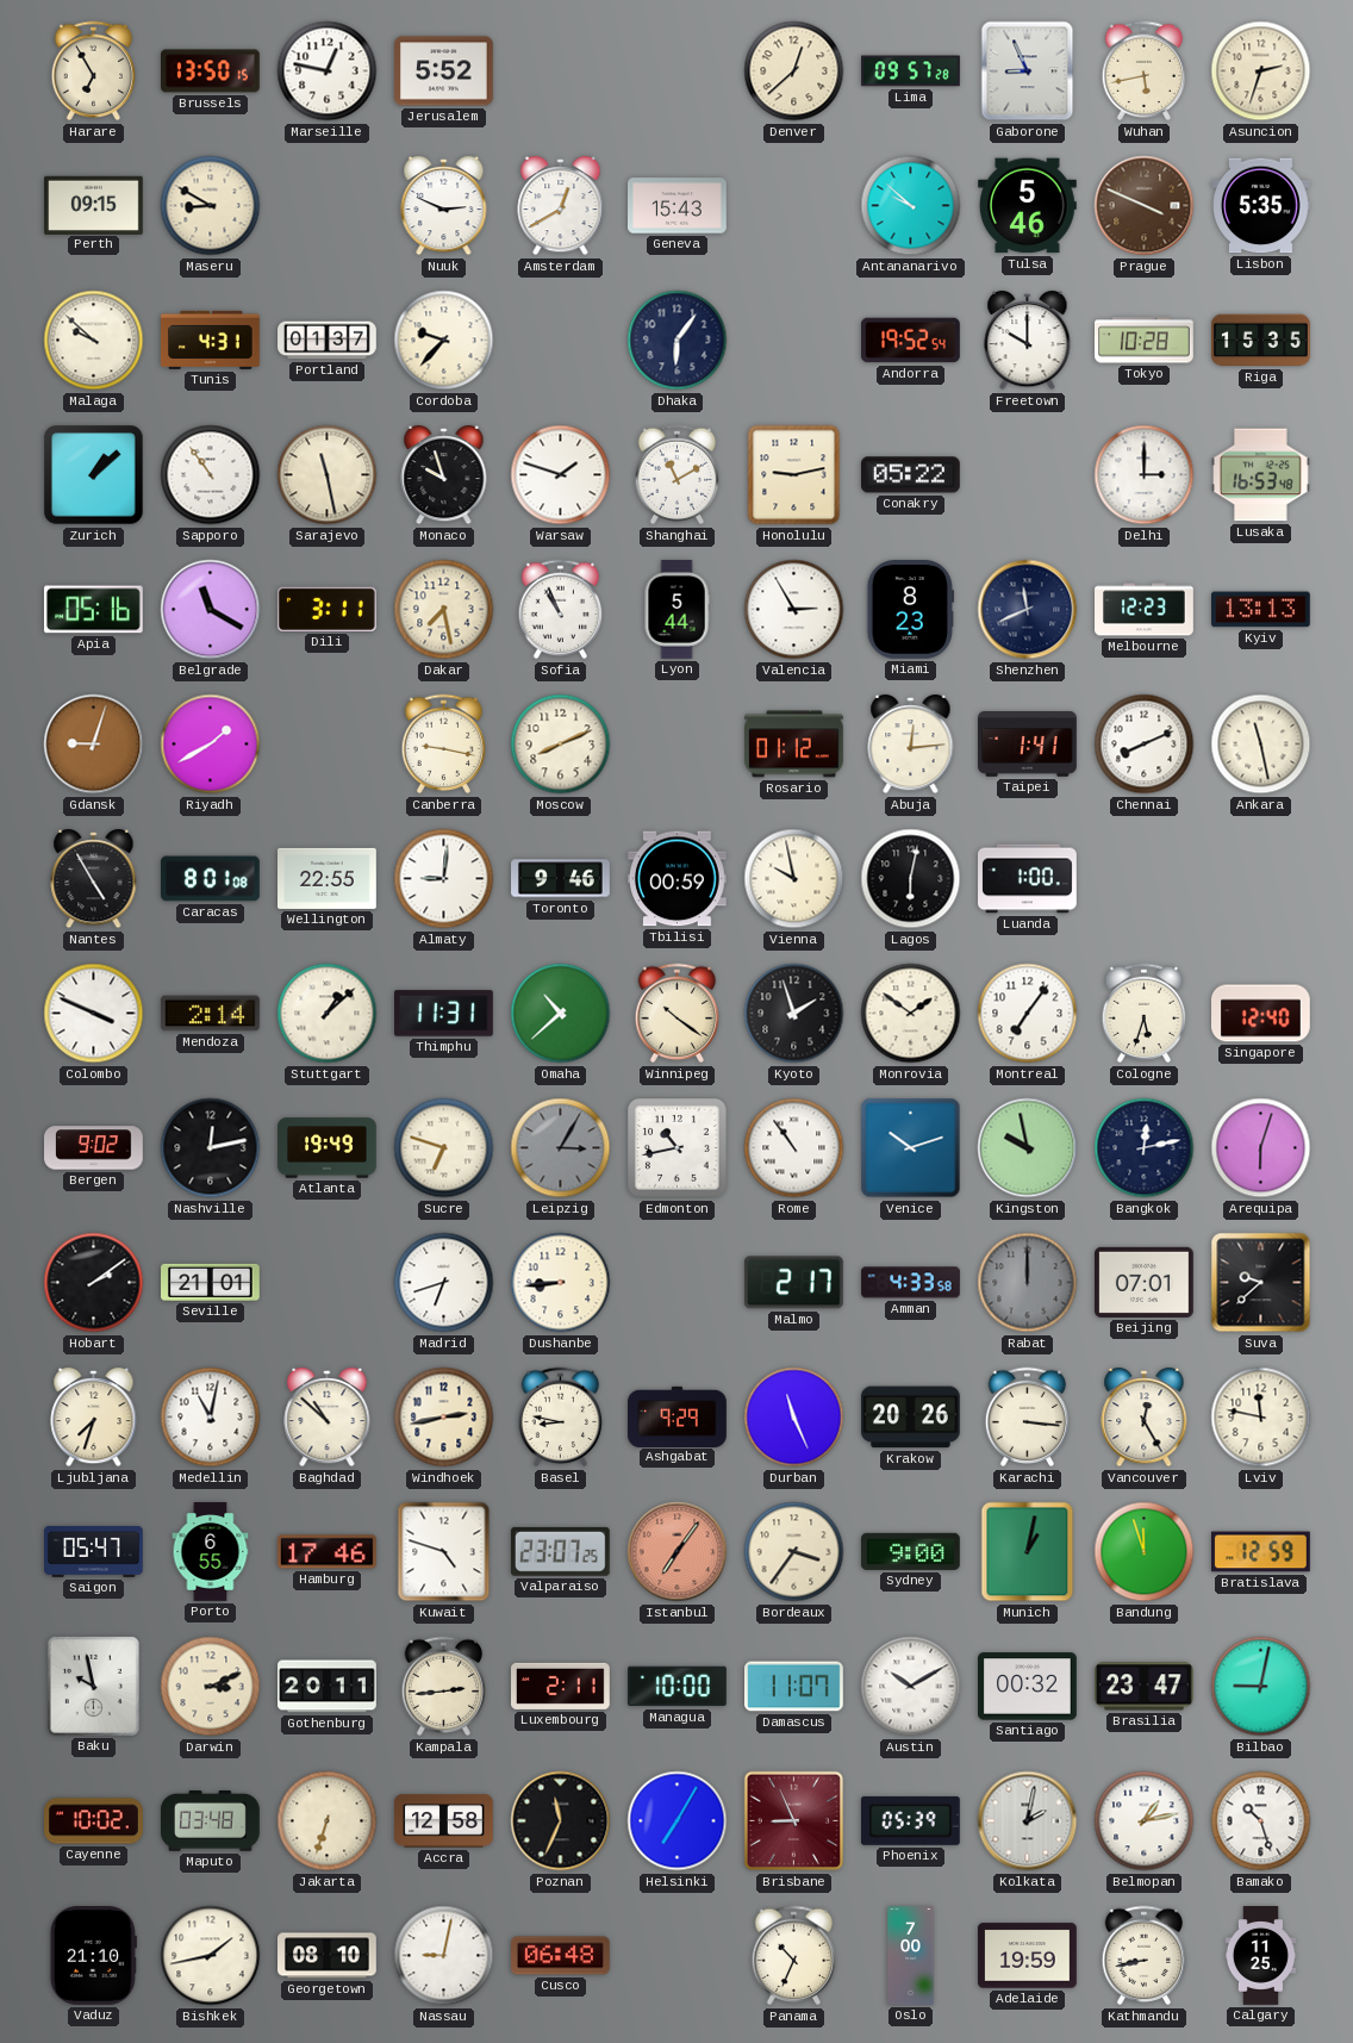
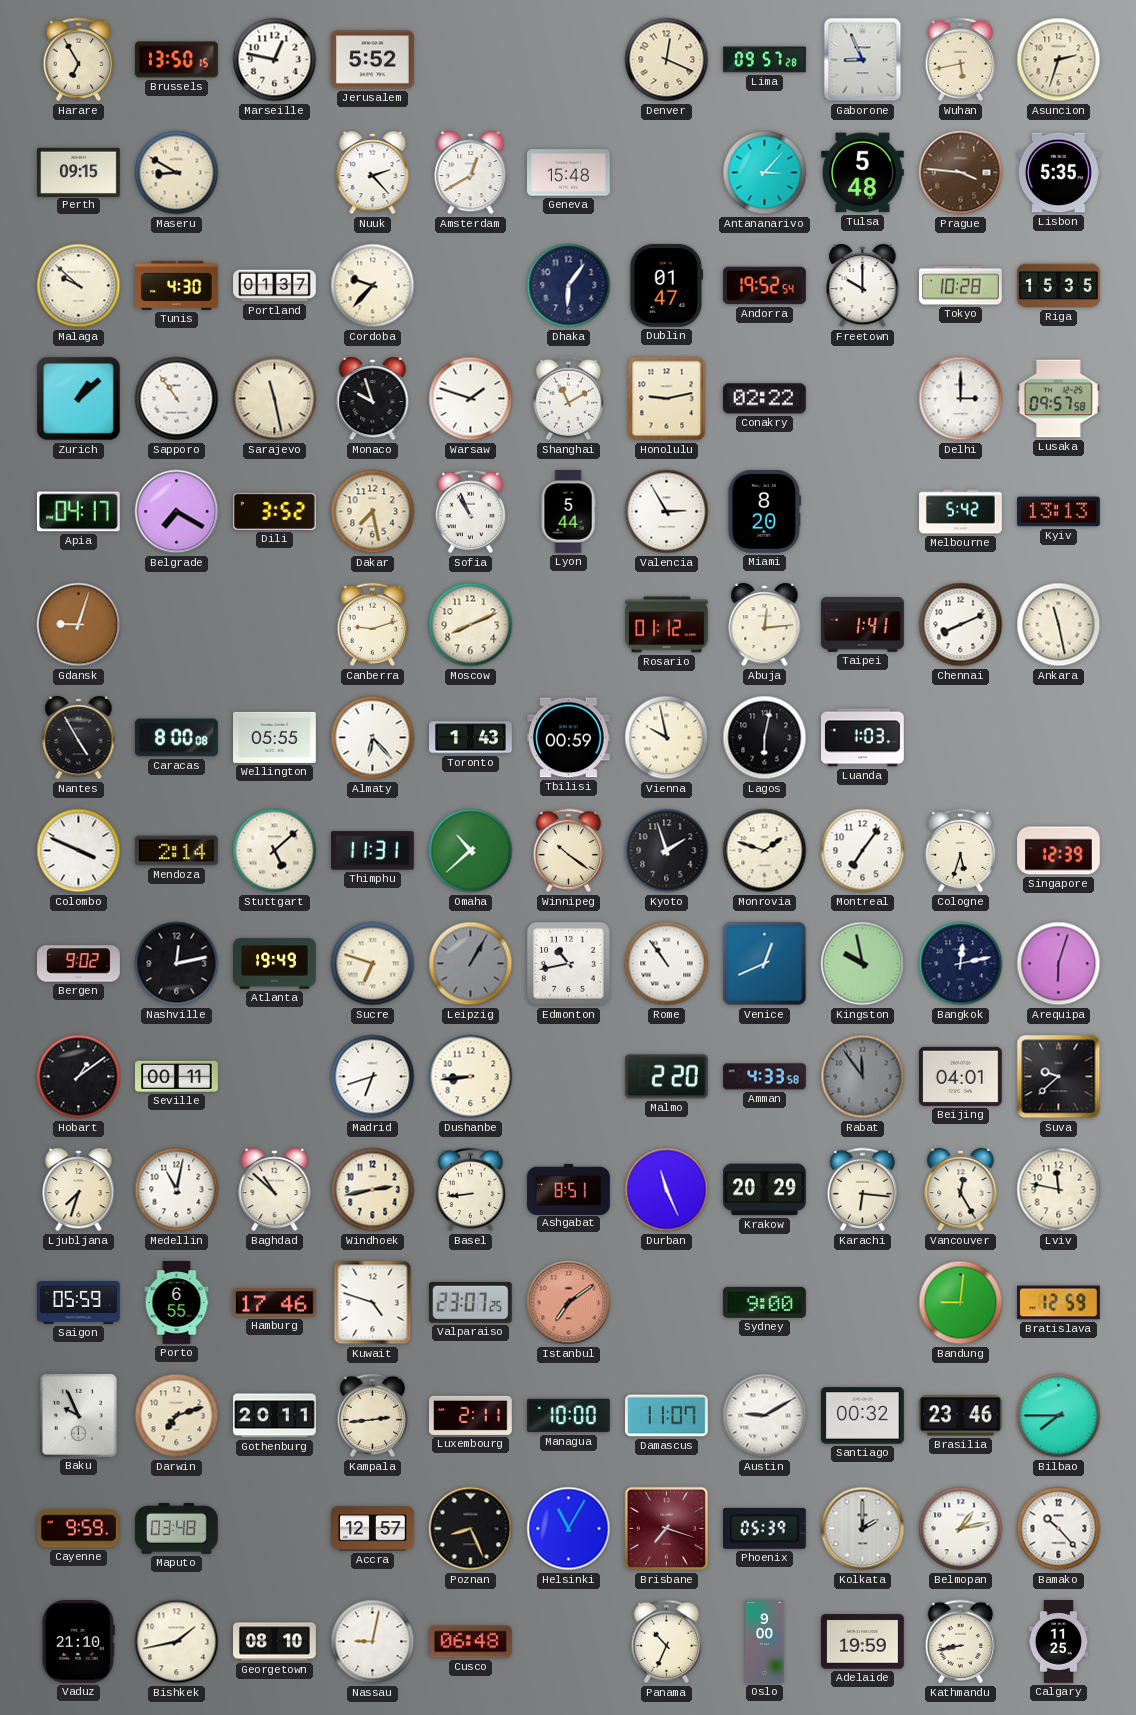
Denver: 12:38 -> 12:19
Nuuk: 2:49 -> 2:23
Geneva: 15:43 -> 15:48
Antananarivo: 9:52 -> 3:07
Tulsa: 5:46 -> 5:48
Prague: 3:49 -> 3:46
Tunis: 4:31 -> 4:30
Dublin: none -> 01:47
Conakry: 05:22 -> 02:22
Lusaka: 16:53 -> 09:57
Apia: 05:16 -> 04:17
Belgrade: 11:20 -> 7:20
Dili: 3:11 -> 3:52
Miami: 8:23 -> 8:20
Shenzhen: 11:41 -> none
Melbourne: 12:23 -> 5:42
Riyadh: 1:40 -> none
Canberra: 9:17 -> 9:12
Caracas: 8:01 -> 8:00
Wellington: 22:55 -> 05:55
Almaty: 9:01 -> 6:23
Toronto: 9:46 -> 1:43
Luanda: 1:00 -> 1:03
Stuttgart: 1:08 -> 5:08
Monrovia: 1:51 -> 1:48
Singapore: 12:40 -> 12:39
Leipzig: 3:05 -> 1:05
Venice: 10:12 -> 12:41
Hobart: 2:09 -> 1:09
Seville: 21:01 -> 00:11
Malmo: 2:17 -> 2:20
Rabat: 12:00 -> 11:54
Beijing: 07:01 -> 04:01
Basel: 8:47 -> 8:44
Ashgabat: 9:29 -> 8:51
Krakow: 20:26 -> 20:29
Karachi: 3:16 -> 6:16
Saigon: 05:47 -> 05:59
Istanbul: 7:06 -> 7:09
Bordeaux: 3:36 -> none
Munich: 1:02 -> none
Bandung: 11:57 -> 9:01
Baku: 9:58 -> 9:56
Darwin: 3:11 -> 7:12
Austin: 10:10 -> 9:10
Brasilia: 23:47 -> 23:46
Bilbao: 9:02 -> 7:45
Cayenne: 10:02 -> 9:59
Jakarta: 6:33 -> none
Accra: 12:58 -> 12:57
Poznan: 11:34 -> 8:26
Helsinki: 7:05 -> 11:05
Brisbane: 8:56 -> 7:18
Kolkata: 2:02 -> 2:00
Bamako: 10:27 -> 10:23
Oslo: 7:00 -> 9:00
